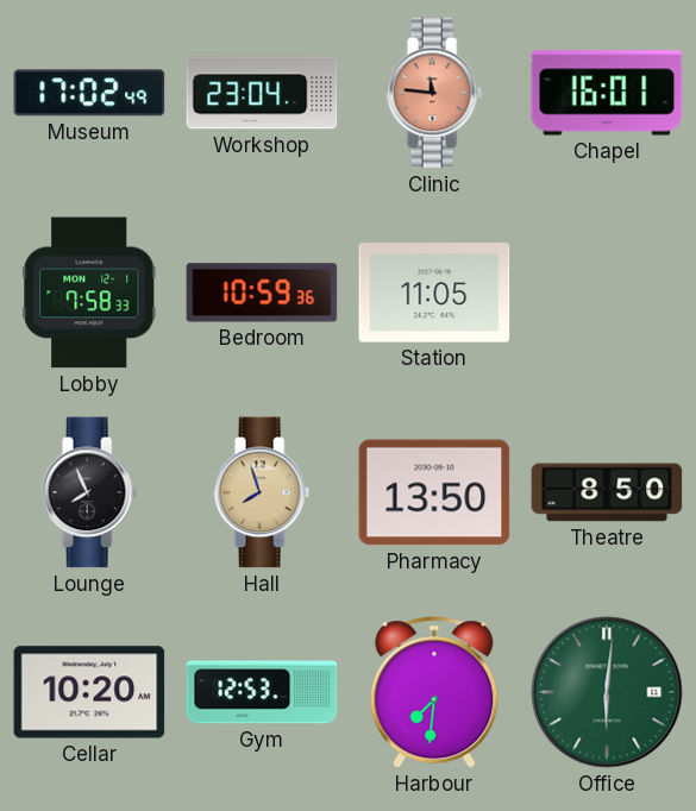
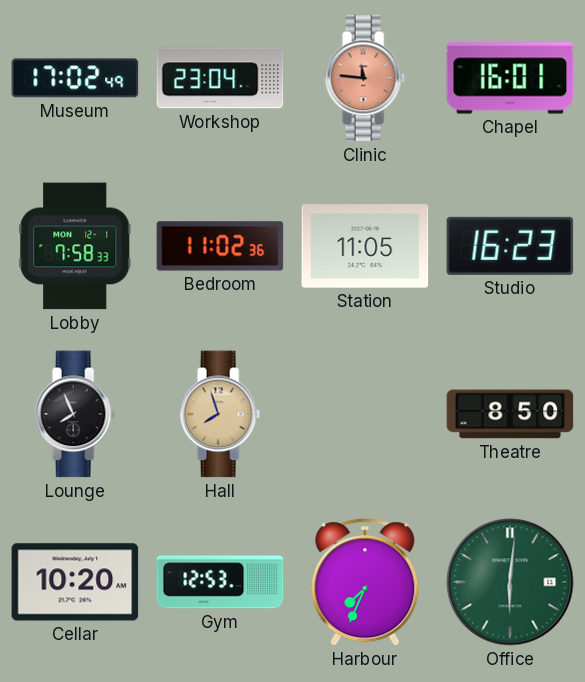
Bedroom: 10:59 -> 11:02
Studio: none -> 16:23
Pharmacy: 13:50 -> none
Harbour: 7:31 -> 7:34
